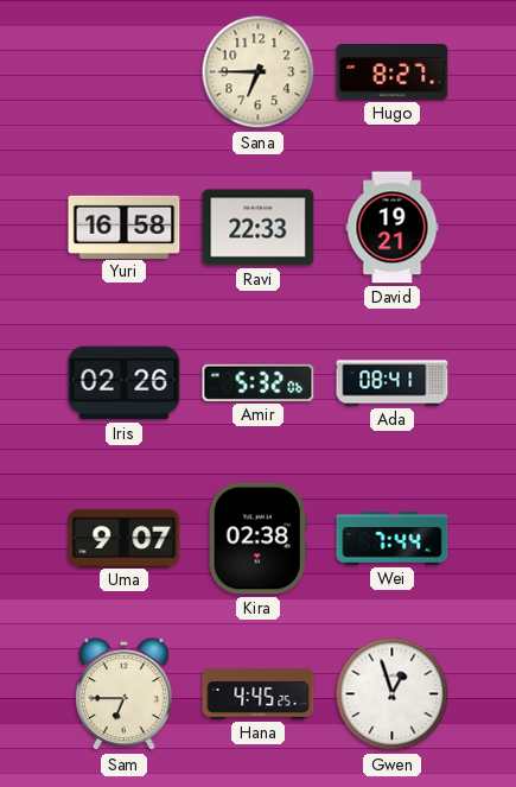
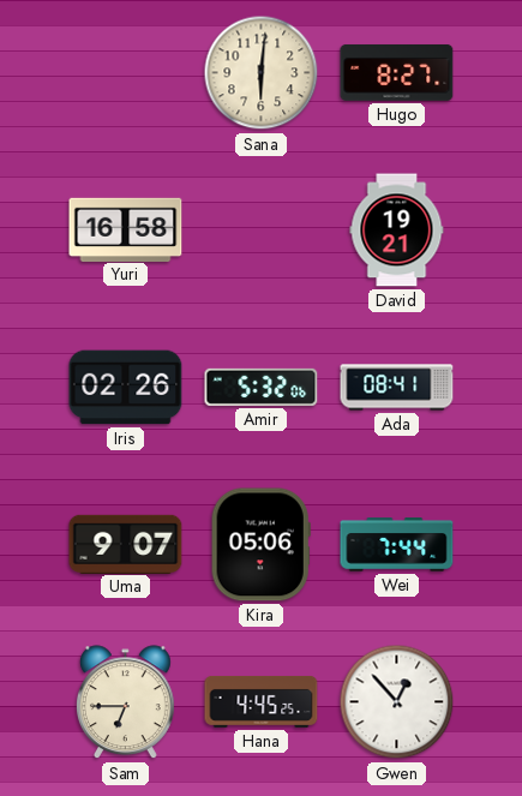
Sana: 6:45 -> 6:01
Ravi: 22:33 -> none
Kira: 02:38 -> 05:06
Gwen: 12:57 -> 12:53
